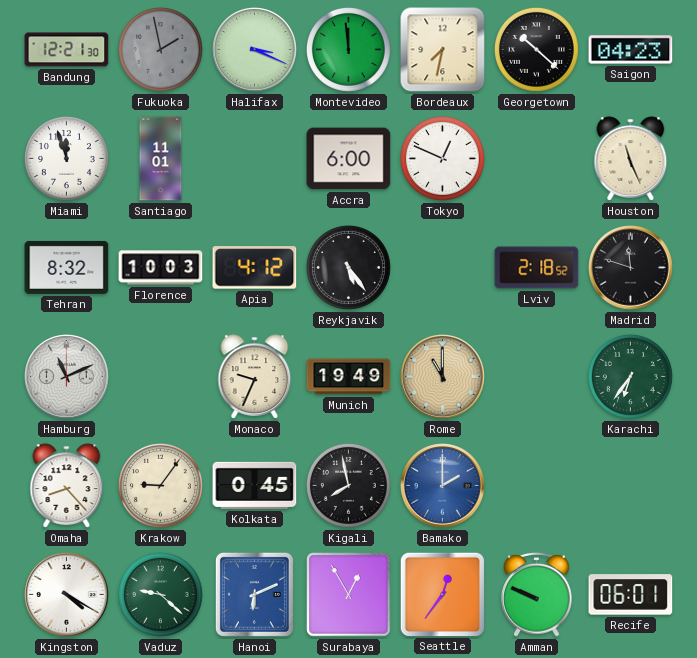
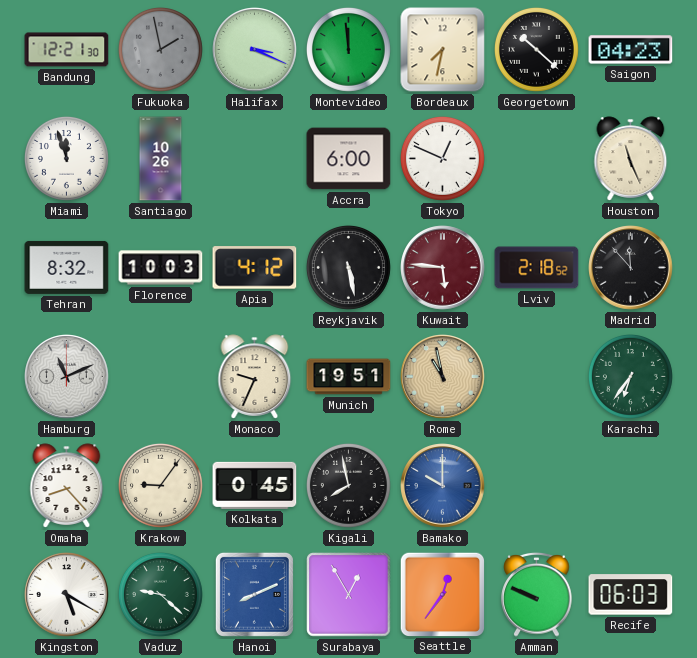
Santiago: 11:01 -> 10:26
Reykjavik: 5:24 -> 5:28
Kuwait: none -> 5:46
Madrid: 11:48 -> 11:53
Munich: 19:49 -> 19:51
Rome: 11:00 -> 10:58
Bamako: 2:00 -> 10:00
Kingston: 4:20 -> 5:20
Hanoi: 6:11 -> 8:11
Recife: 06:01 -> 06:03
